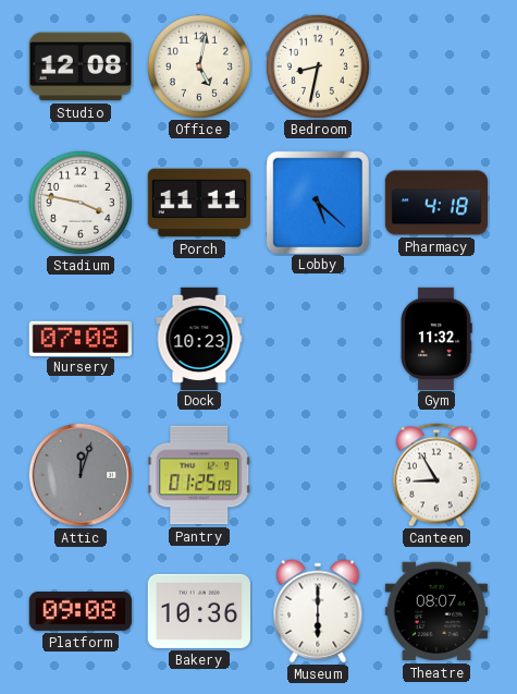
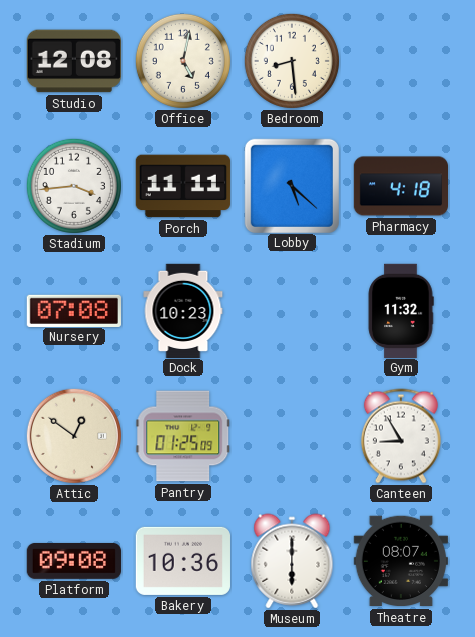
Bedroom: 8:32 -> 8:29
Stadium: 3:47 -> 3:44
Attic: 12:03 -> 12:51
Attic dial: grey -> cream
